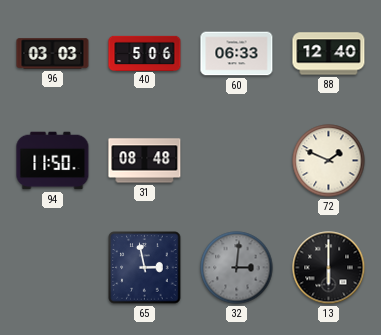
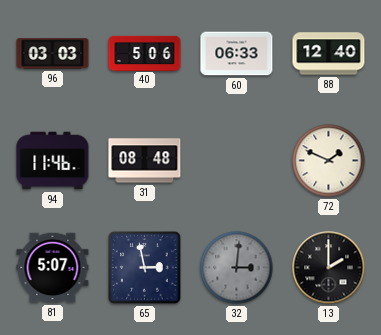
94: 11:50 -> 11:46
81: none -> 5:07
13: 6:00 -> 2:00
